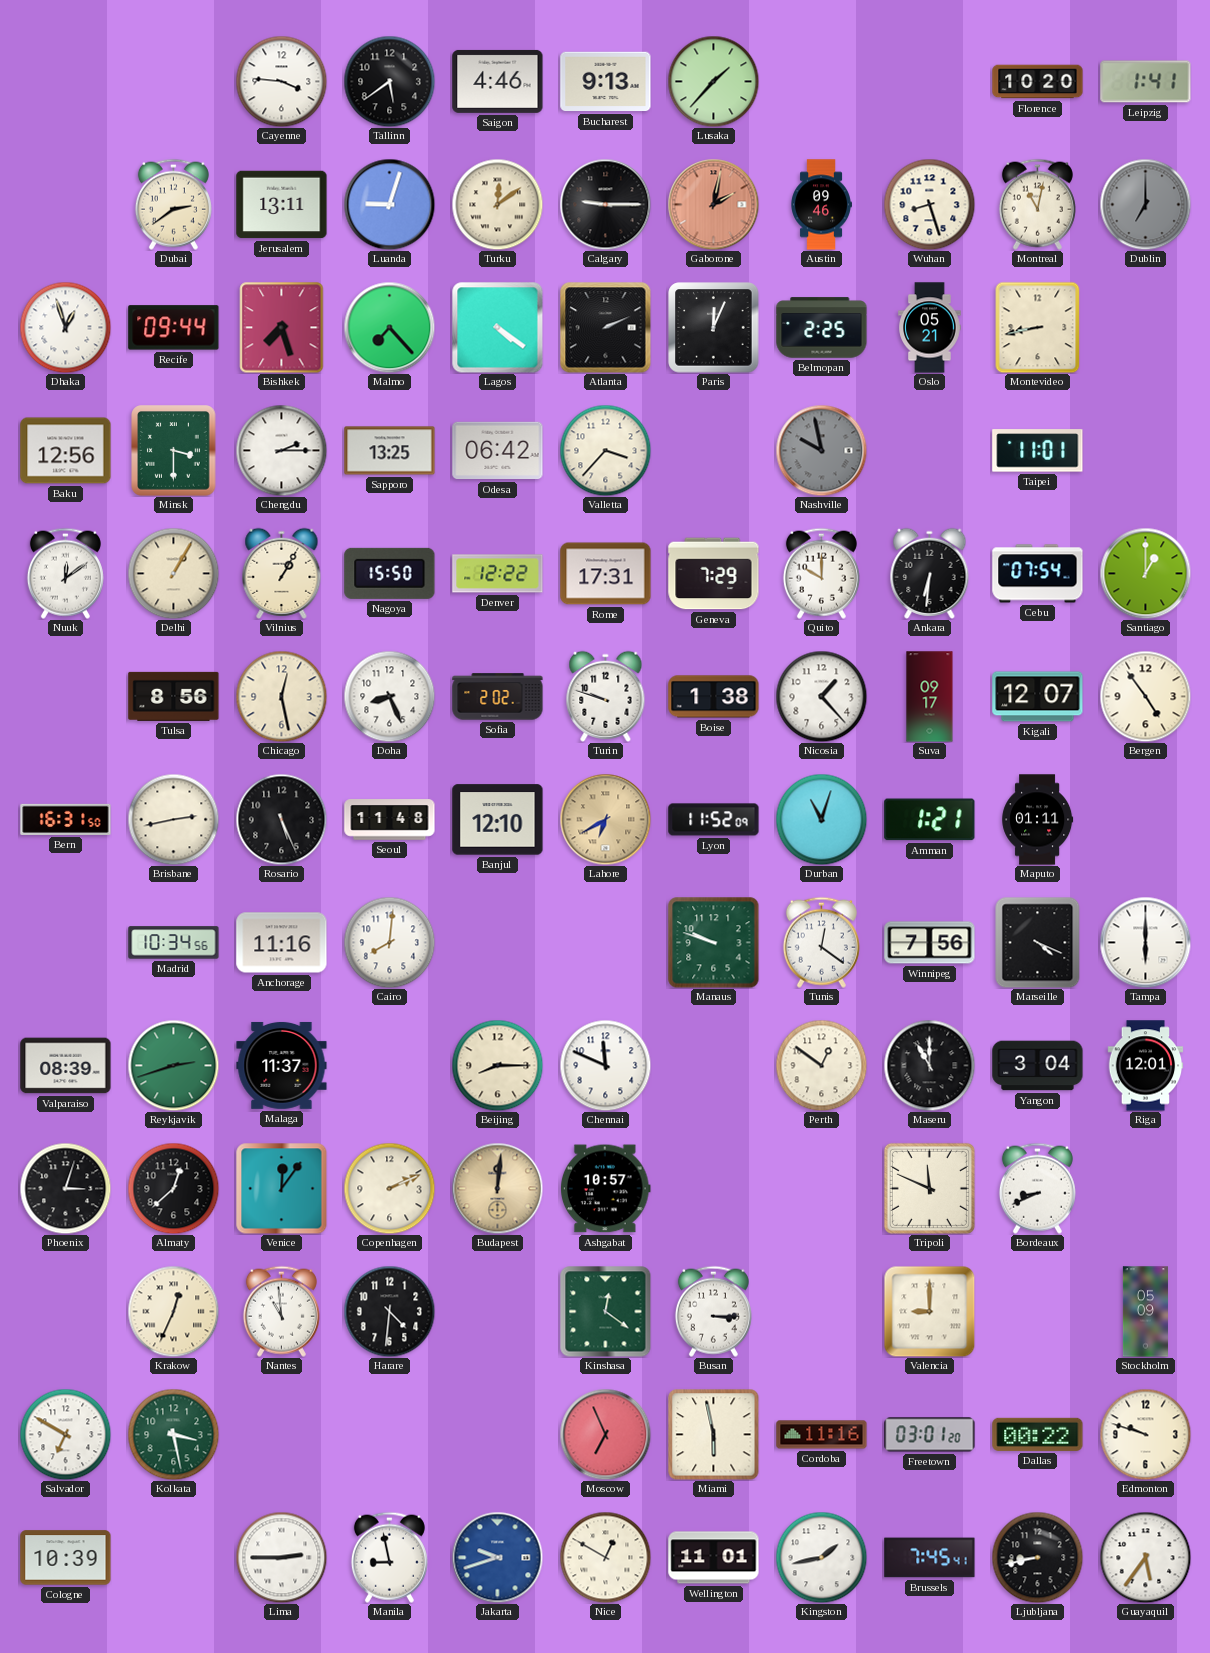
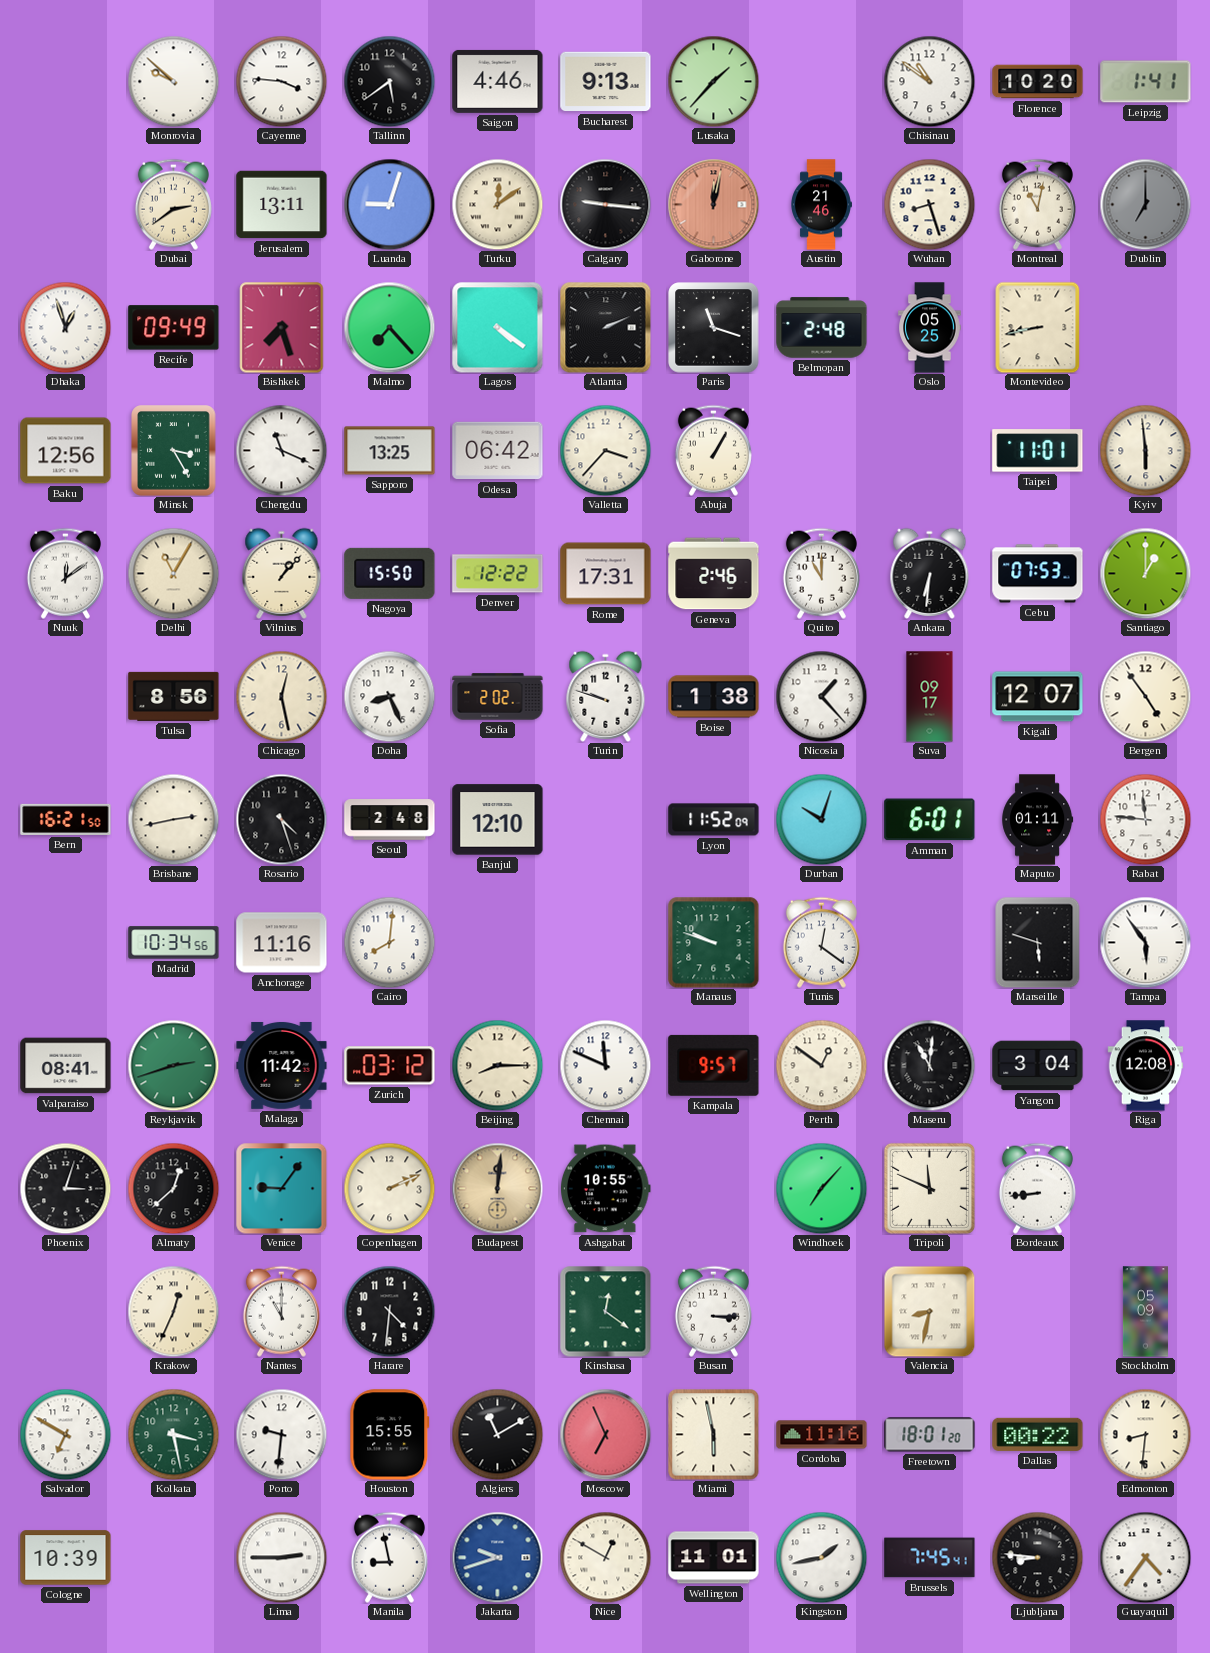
Monrovia: none -> 9:52
Chisinau: none -> 10:51
Calgary: 9:15 -> 9:16
Gaborone: 2:02 -> 12:02
Austin: 09:46 -> 21:46
Recife: 09:44 -> 09:49
Paris: 12:04 -> 11:18
Belmopan: 2:25 -> 2:48
Oslo: 05:21 -> 05:25
Minsk: 3:30 -> 3:25
Chengdu: 2:15 -> 11:19
Abuja: none -> 1:05
Nashville: 9:58 -> none
Kyiv: none -> 5:59
Delhi: 1:05 -> 11:05
Vilnius: 1:05 -> 1:07
Geneva: 7:29 -> 2:46
Quito: 10:00 -> 11:00
Cebu: 07:54 -> 07:53
Bern: 16:31 -> 16:21
Rosario: 5:26 -> 4:27
Seoul: 11:48 -> 2:48
Lahore: 6:40 -> none
Durban: 11:03 -> 10:03
Amman: 1:21 -> 6:01
Rabat: none -> 11:46
Winnipeg: 7:56 -> none
Marseille: 4:19 -> 5:48
Tampa: 6:00 -> 5:54
Valparaiso: 08:39 -> 08:41
Malaga: 11:37 -> 11:42
Zurich: none -> 03:12
Kampala: none -> 9:57
Maseru: 11:00 -> 11:01
Riga: 12:01 -> 12:08
Venice: 12:06 -> 9:06
Ashgabat: 10:57 -> 10:55
Windhoek: none -> 7:07
Bordeaux: 8:41 -> 8:44
Nantes: 10:59 -> 11:00
Valencia: 9:00 -> 8:32
Porto: none -> 9:31
Houston: none -> 15:55
Algiers: none -> 11:10
Freetown: 03:01 -> 18:01
Edmonton: 9:48 -> 8:31
Ljubljana: 8:43 -> 8:46
Guayaquil: 5:36 -> 4:36
